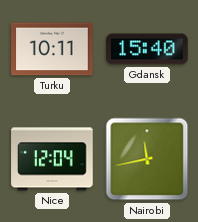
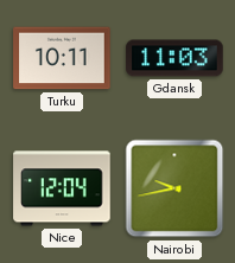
Gdansk: 15:40 -> 11:03
Nairobi: 11:43 -> 9:43
